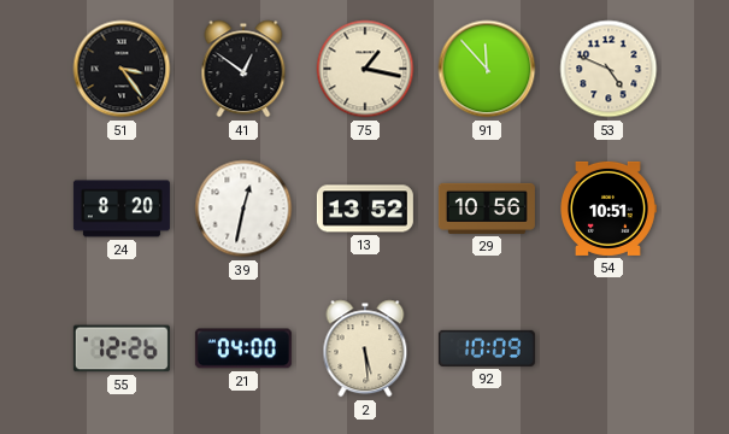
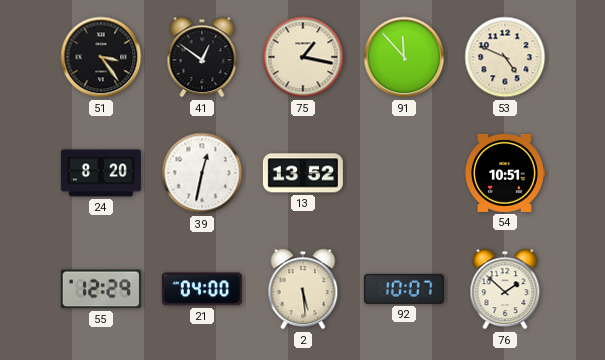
29: 10:56 -> none
55: 12:26 -> 12:29
92: 10:09 -> 10:07
76: none -> 1:52
